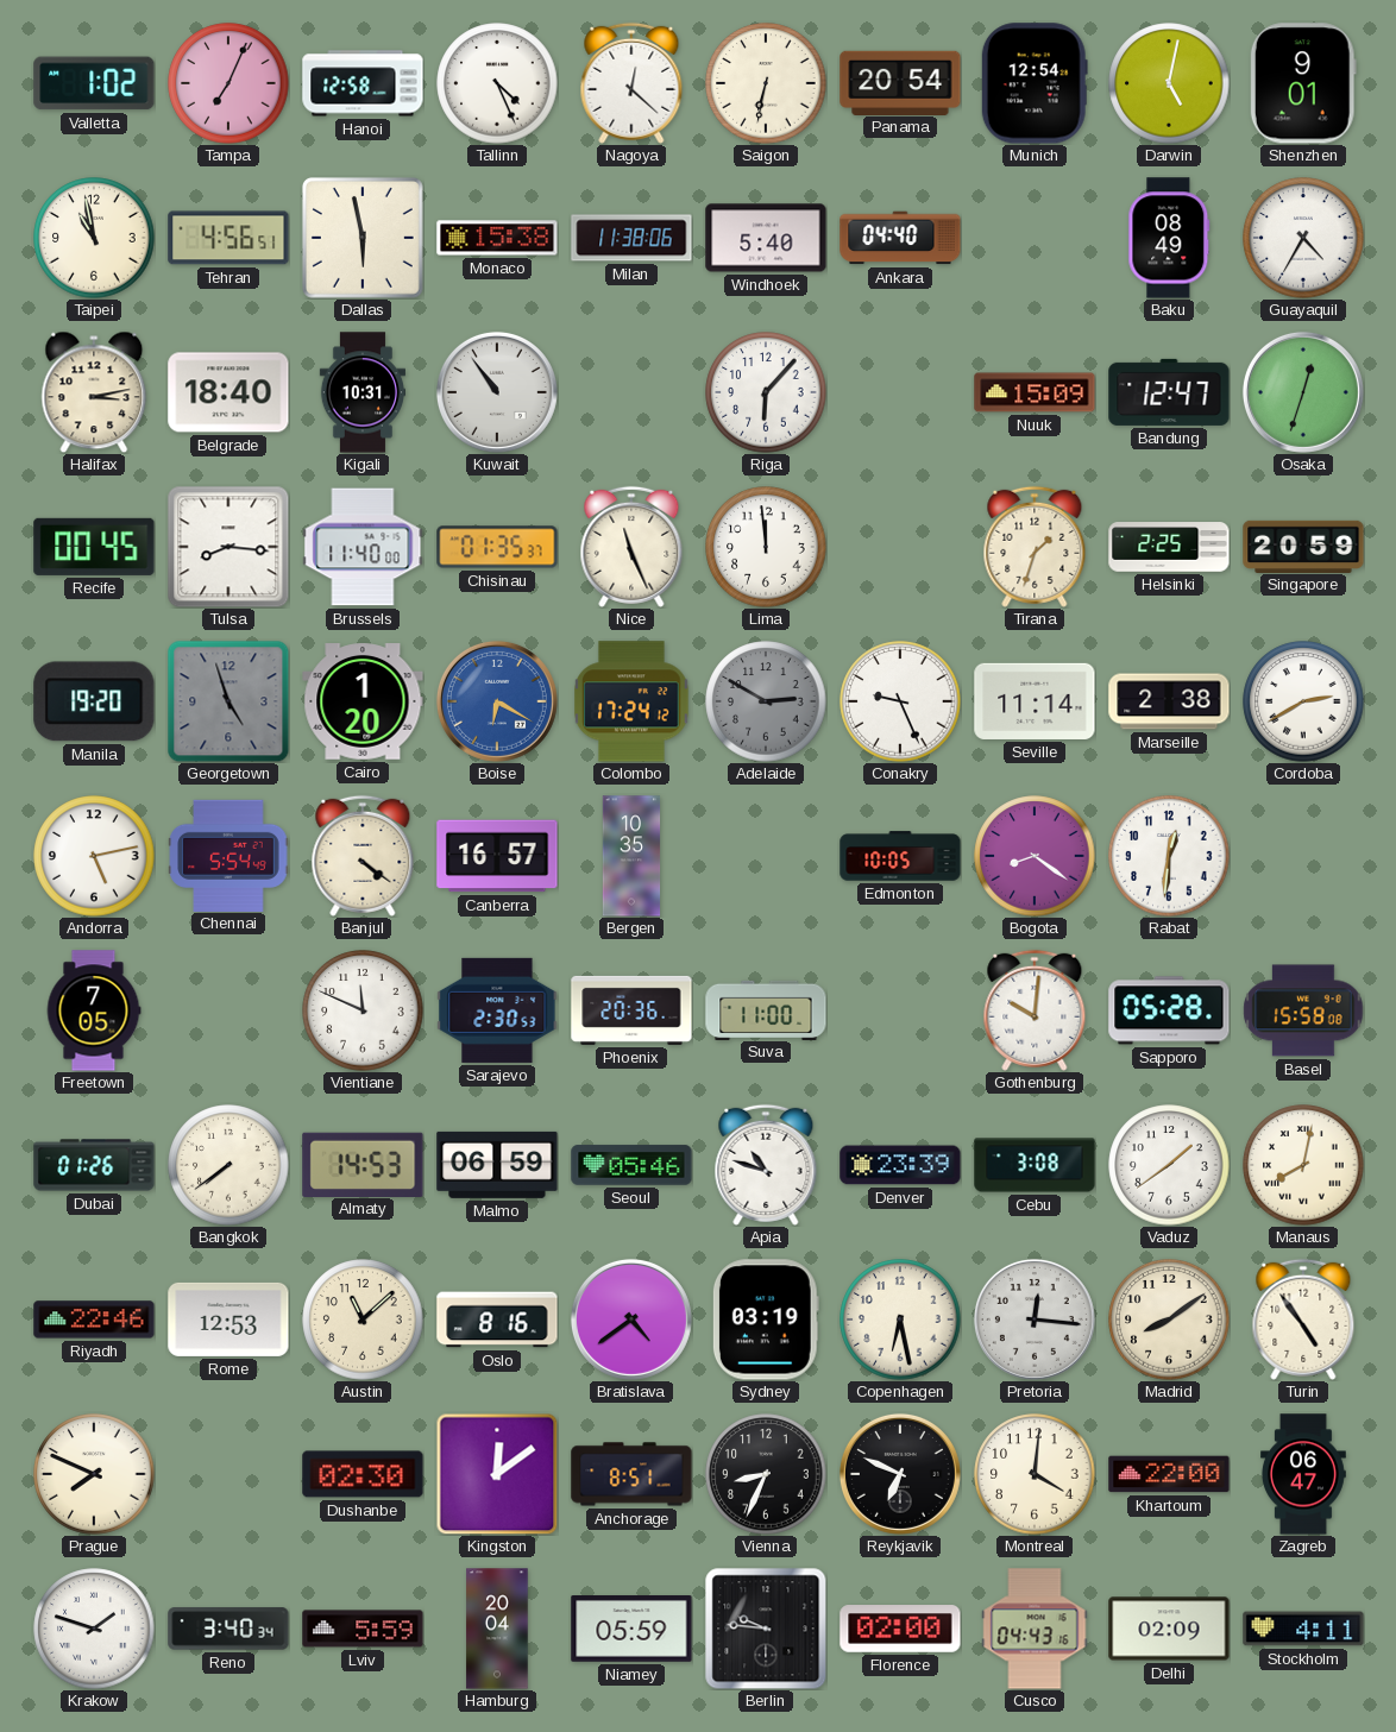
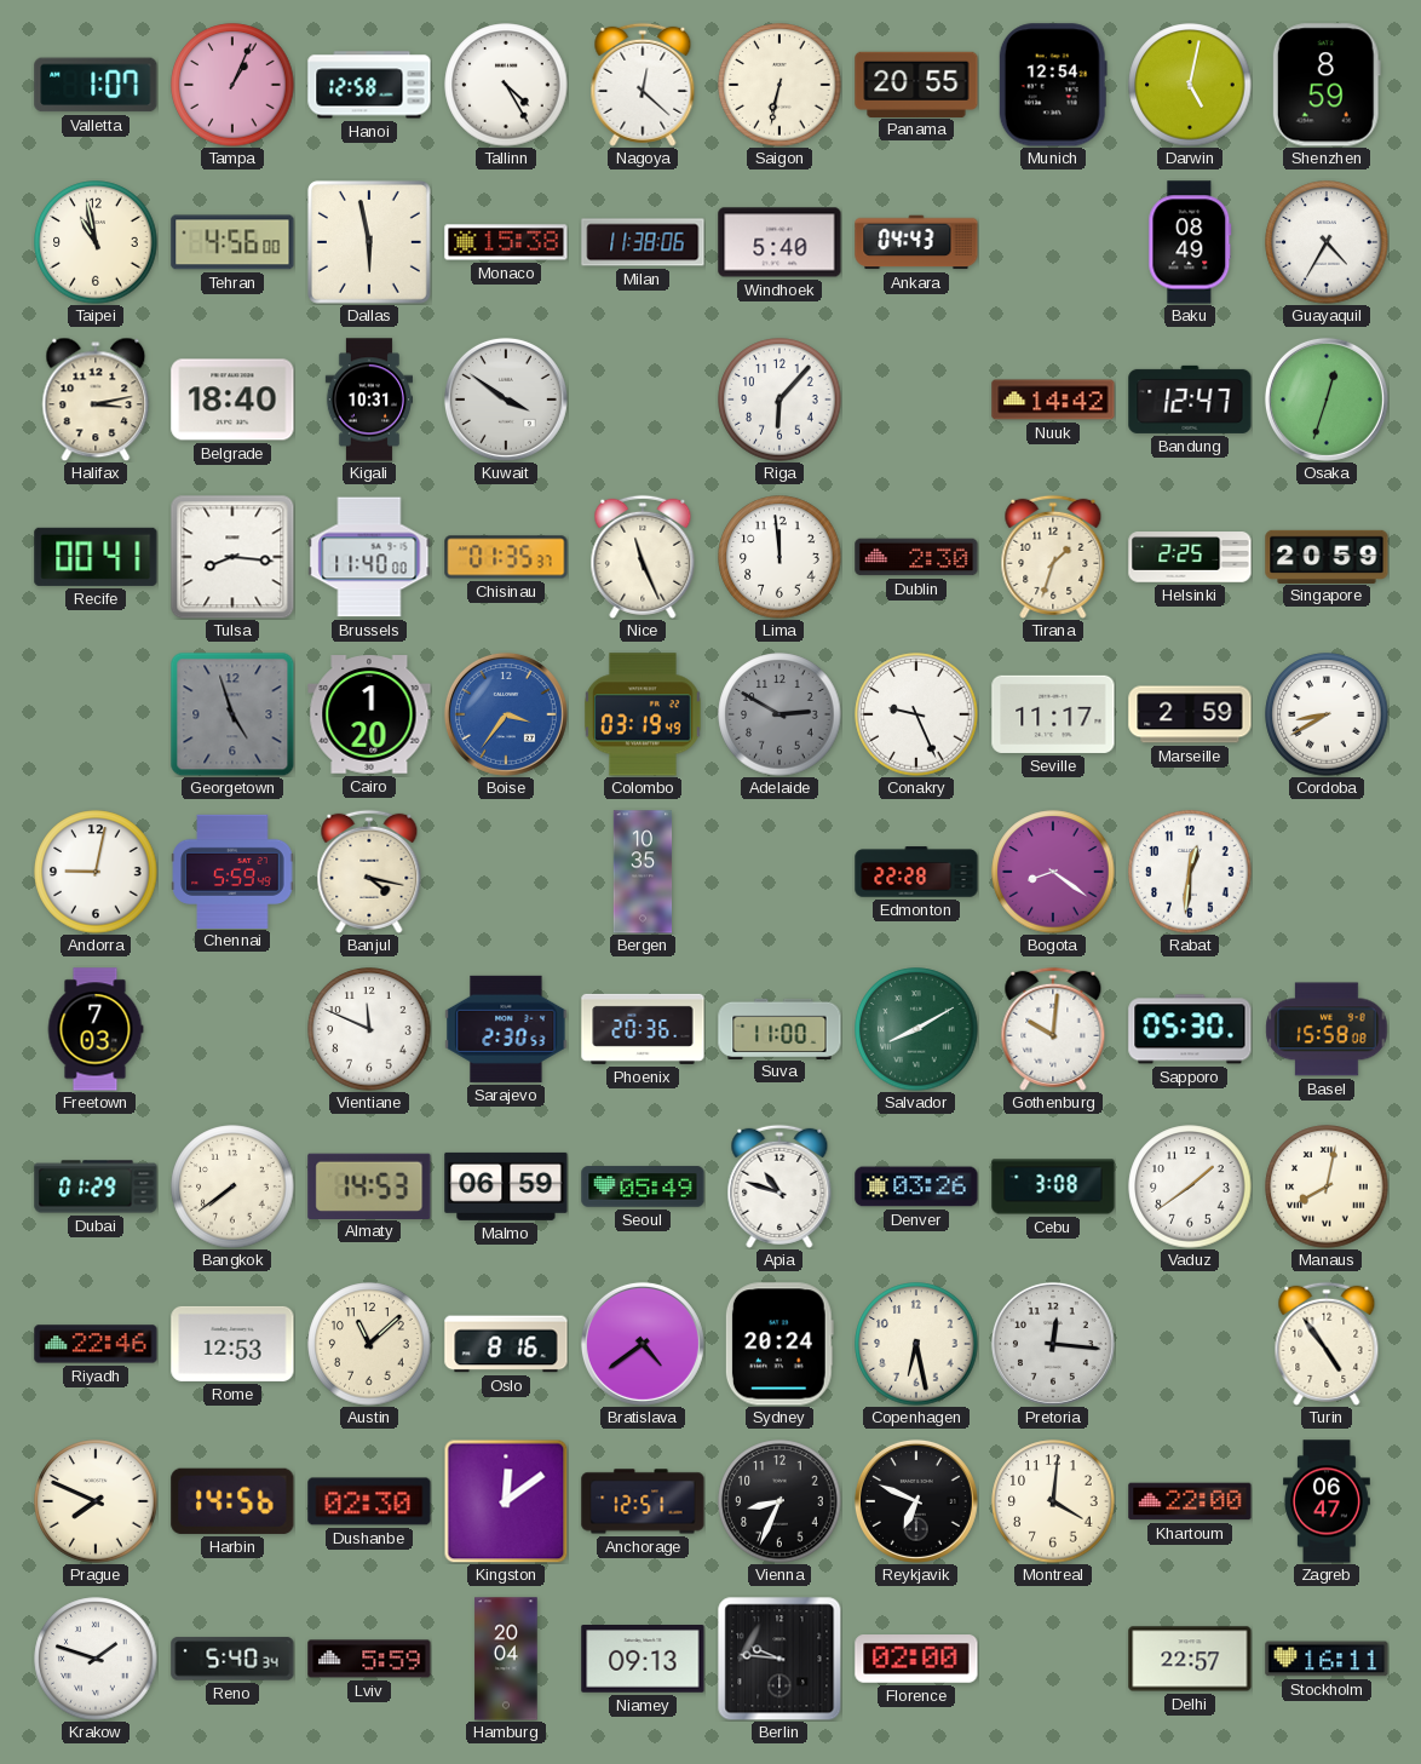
Valletta: 1:02 -> 1:07
Tampa: 7:04 -> 1:04
Tallinn: 4:26 -> 4:25
Panama: 20:54 -> 20:55
Shenzhen: 9:01 -> 8:59
Tehran: 4:56:51 -> 4:56:00
Ankara: 04:40 -> 04:43
Kuwait: 10:54 -> 3:51
Nuuk: 15:09 -> 14:42
Recife: 00:45 -> 00:41
Dublin: none -> 2:30
Manila: 19:20 -> none
Boise: 6:20 -> 3:36
Colombo: 17:24 -> 03:19
Seville: 11:14 -> 11:17
Marseille: 2:38 -> 2:59
Cordoba: 2:40 -> 8:40
Andorra: 5:13 -> 9:02
Chennai: 5:54 -> 5:59
Banjul: 4:21 -> 4:17
Canberra: 16:57 -> none
Edmonton: 10:05 -> 22:28
Freetown: 7:05 -> 7:03
Salvador: none -> 8:10
Sapporo: 05:28 -> 05:30
Dubai: 01:26 -> 01:29
Seoul: 05:46 -> 05:49
Denver: 23:39 -> 03:26
Sydney: 03:19 -> 20:24
Madrid: 8:09 -> none
Harbin: none -> 14:56
Anchorage: 8:51 -> 12:51
Reno: 3:40 -> 5:40
Niamey: 05:59 -> 09:13
Cusco: 04:43 -> none
Delhi: 02:09 -> 22:57
Stockholm: 4:11 -> 16:11
